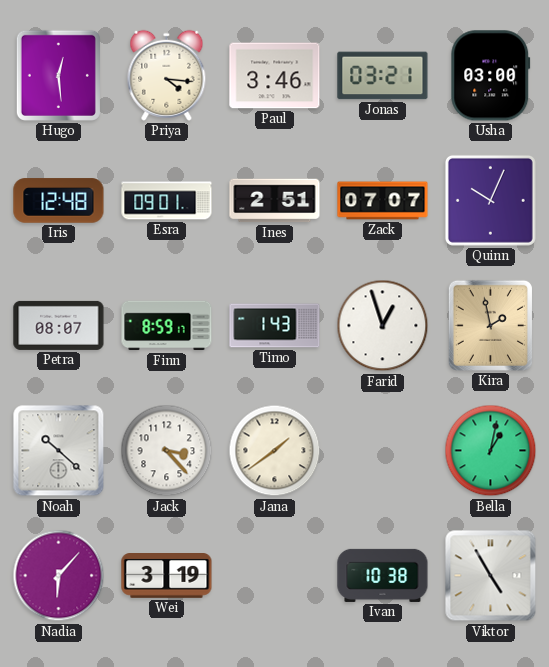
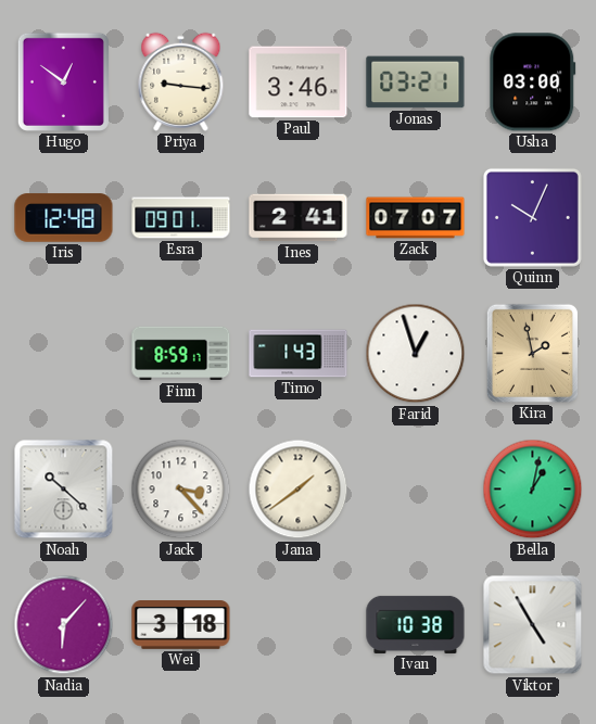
Hugo: 12:29 -> 12:51
Priya: 4:16 -> 9:16
Ines: 2:51 -> 2:41
Petra: 08:07 -> none
Wei: 3:19 -> 3:18
